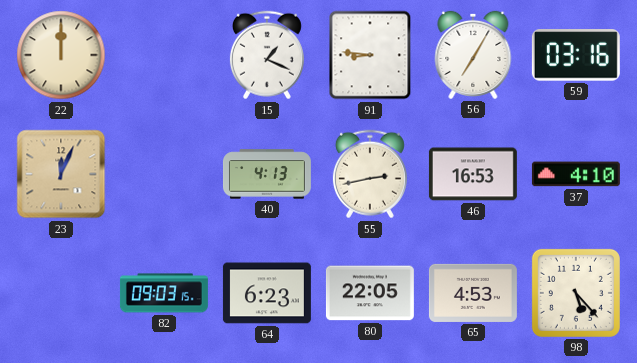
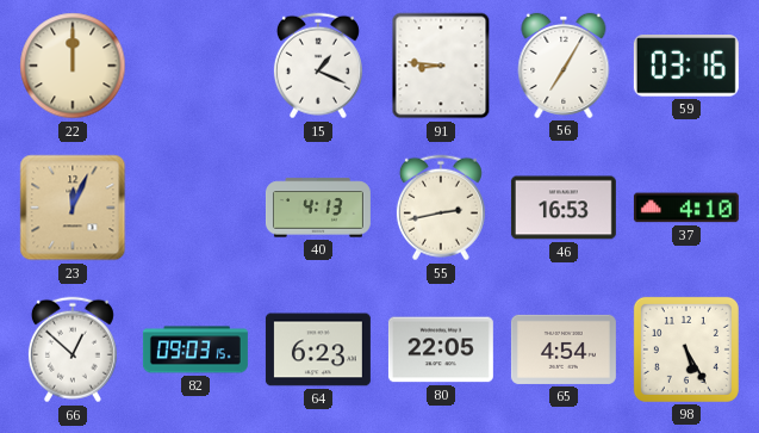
66: none -> 12:52
65: 4:53 -> 4:54
98: 5:23 -> 5:25
